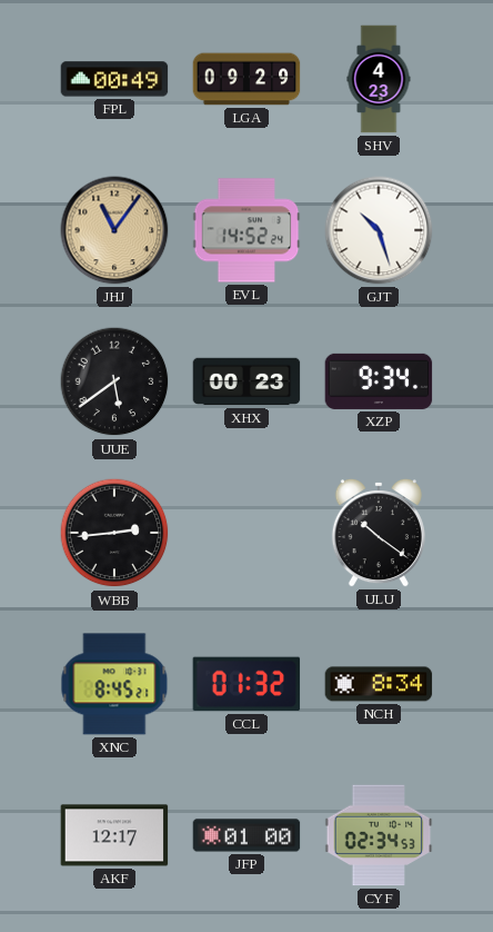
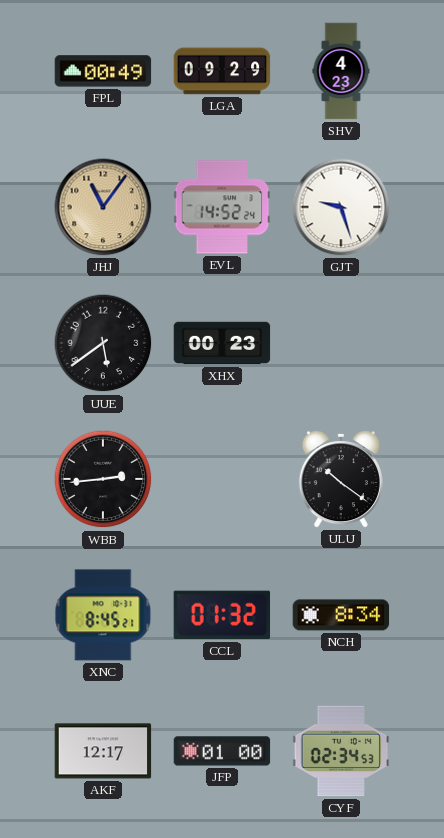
GJT: 10:27 -> 9:27
XZP: 9:34 -> none
